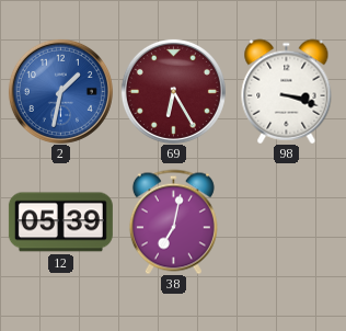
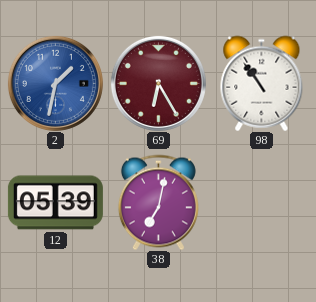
98: 3:18 -> 10:54
